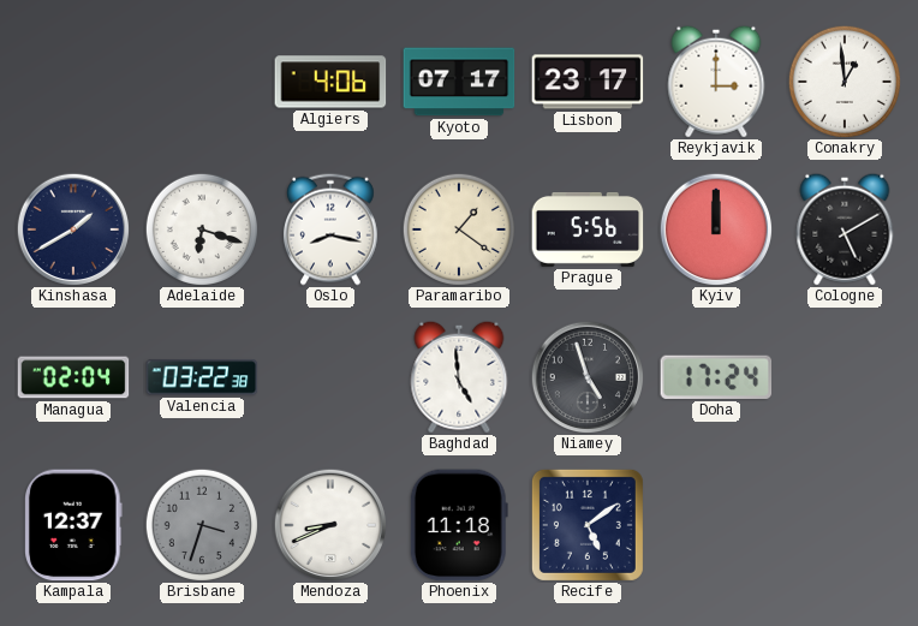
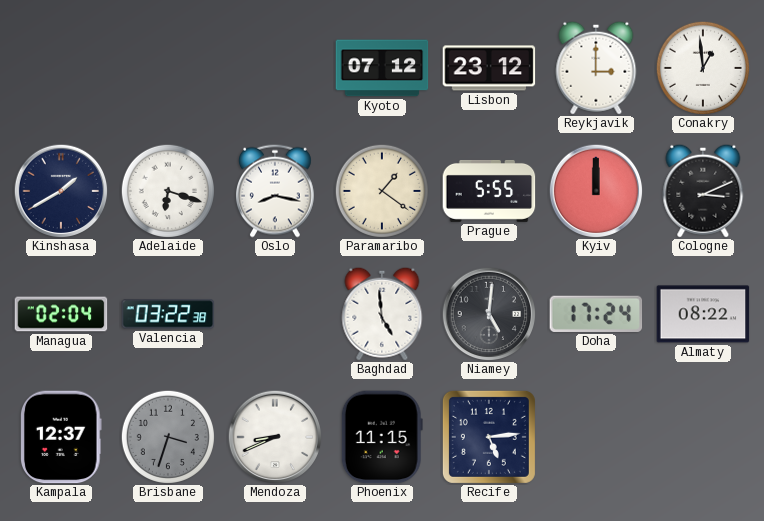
Algiers: 4:06 -> none
Kyoto: 07:17 -> 07:12
Lisbon: 23:17 -> 23:12
Prague: 5:56 -> 5:55
Cologne: 5:10 -> 3:11
Niamey: 4:57 -> 5:01
Almaty: none -> 08:22
Phoenix: 11:18 -> 11:15
Recife: 5:09 -> 5:14
